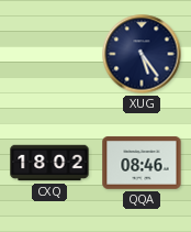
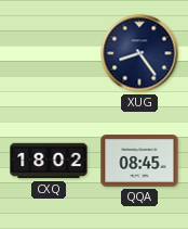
XUG: 5:24 -> 8:24
QQA: 08:46 -> 08:45
